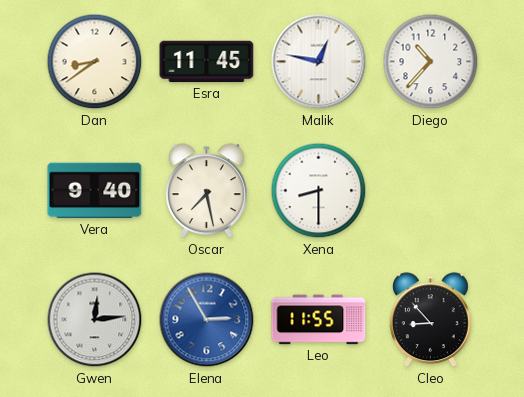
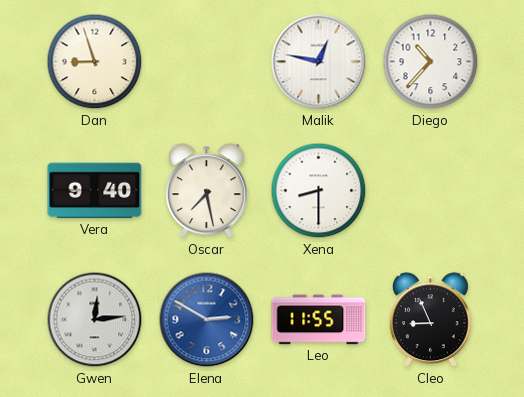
Dan: 8:39 -> 8:57
Esra: 11:45 -> none
Elena: 2:55 -> 2:50
Cleo: 8:53 -> 8:56
